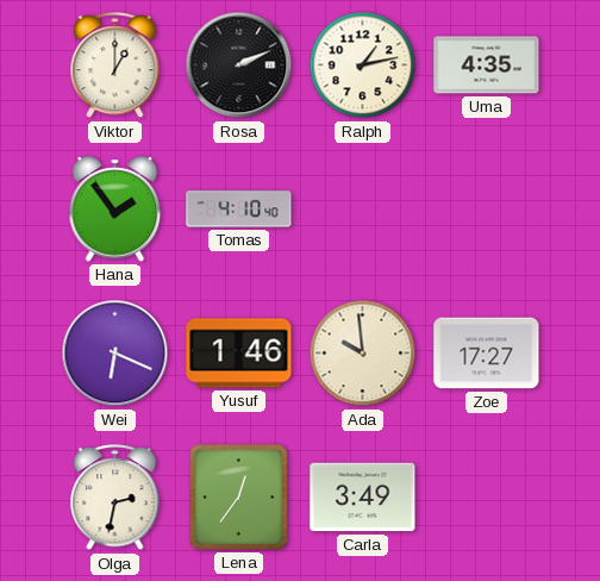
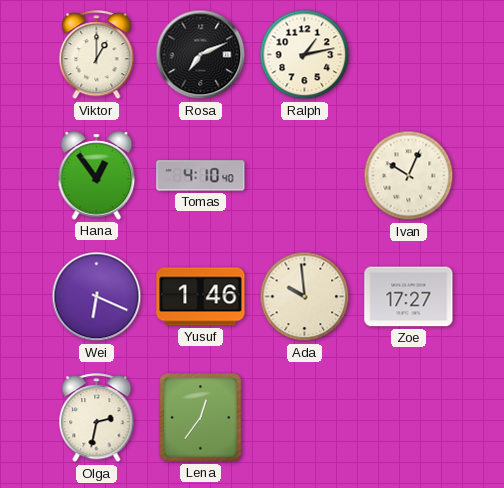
Rosa: 2:11 -> 7:11
Uma: 4:35 -> none
Hana: 1:54 -> 12:54
Ivan: none -> 10:04
Carla: 3:49 -> none
